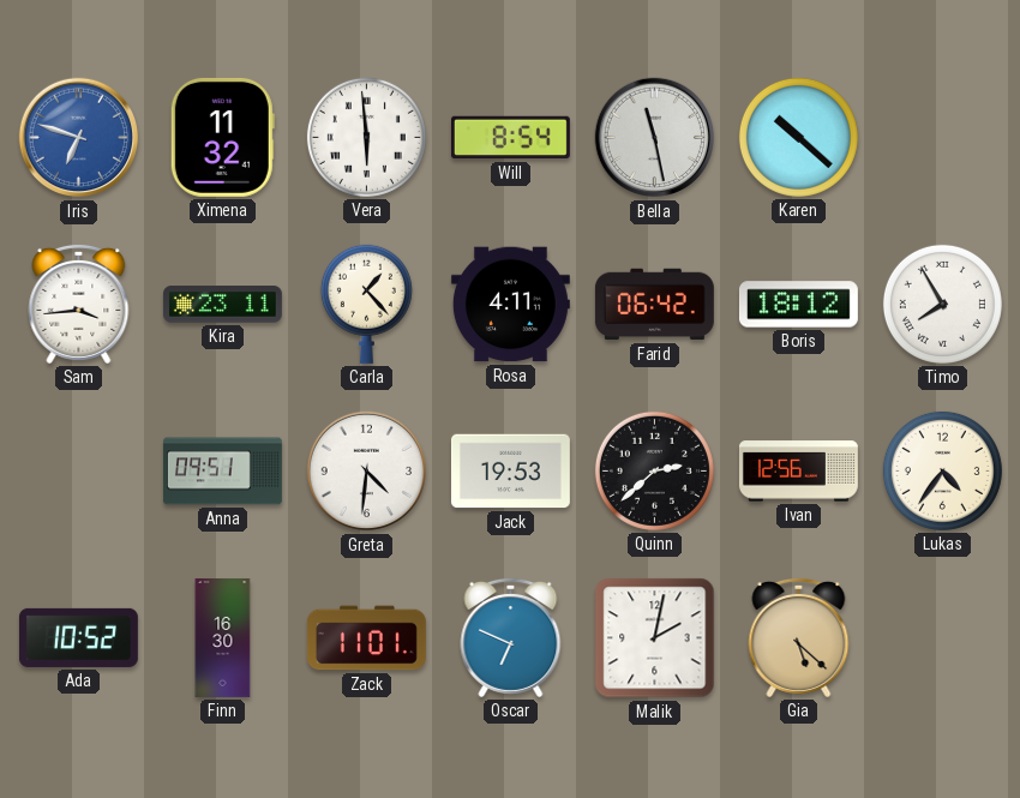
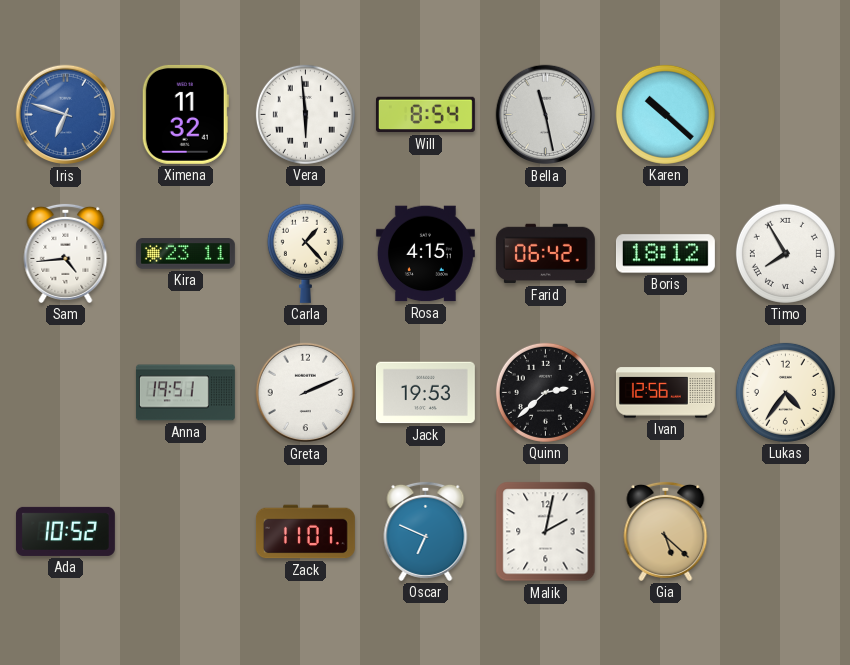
Sam: 3:44 -> 4:44
Rosa: 4:11 -> 4:15
Anna: 09:51 -> 19:51
Greta: 4:31 -> 2:11
Finn: 16:30 -> none
